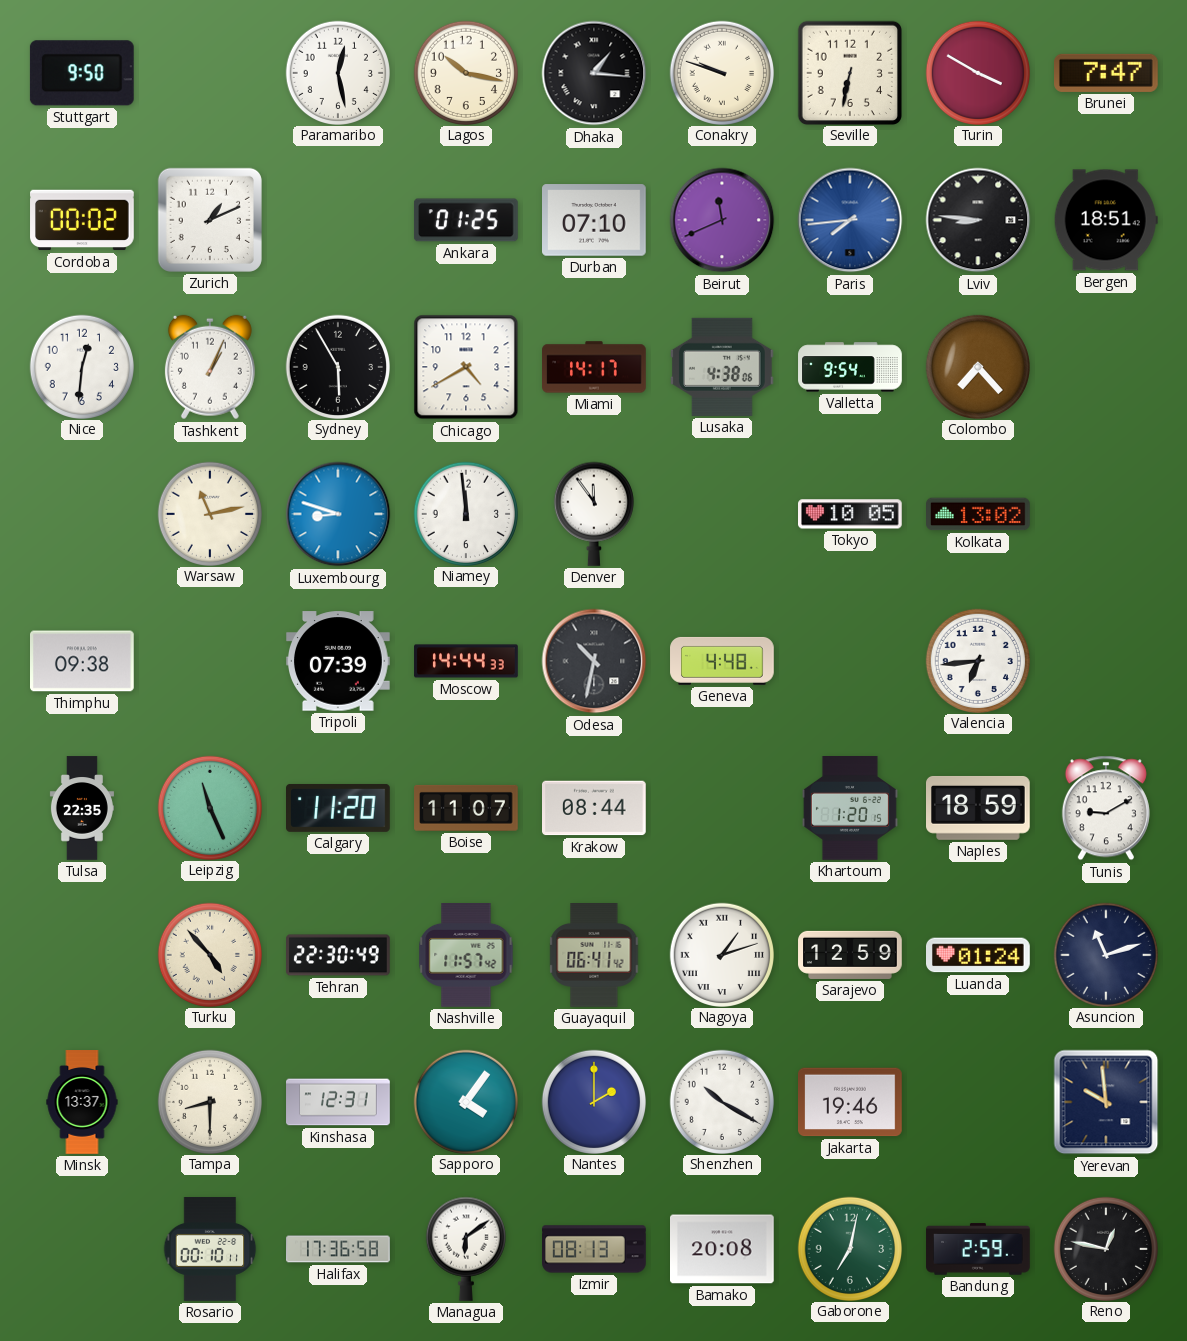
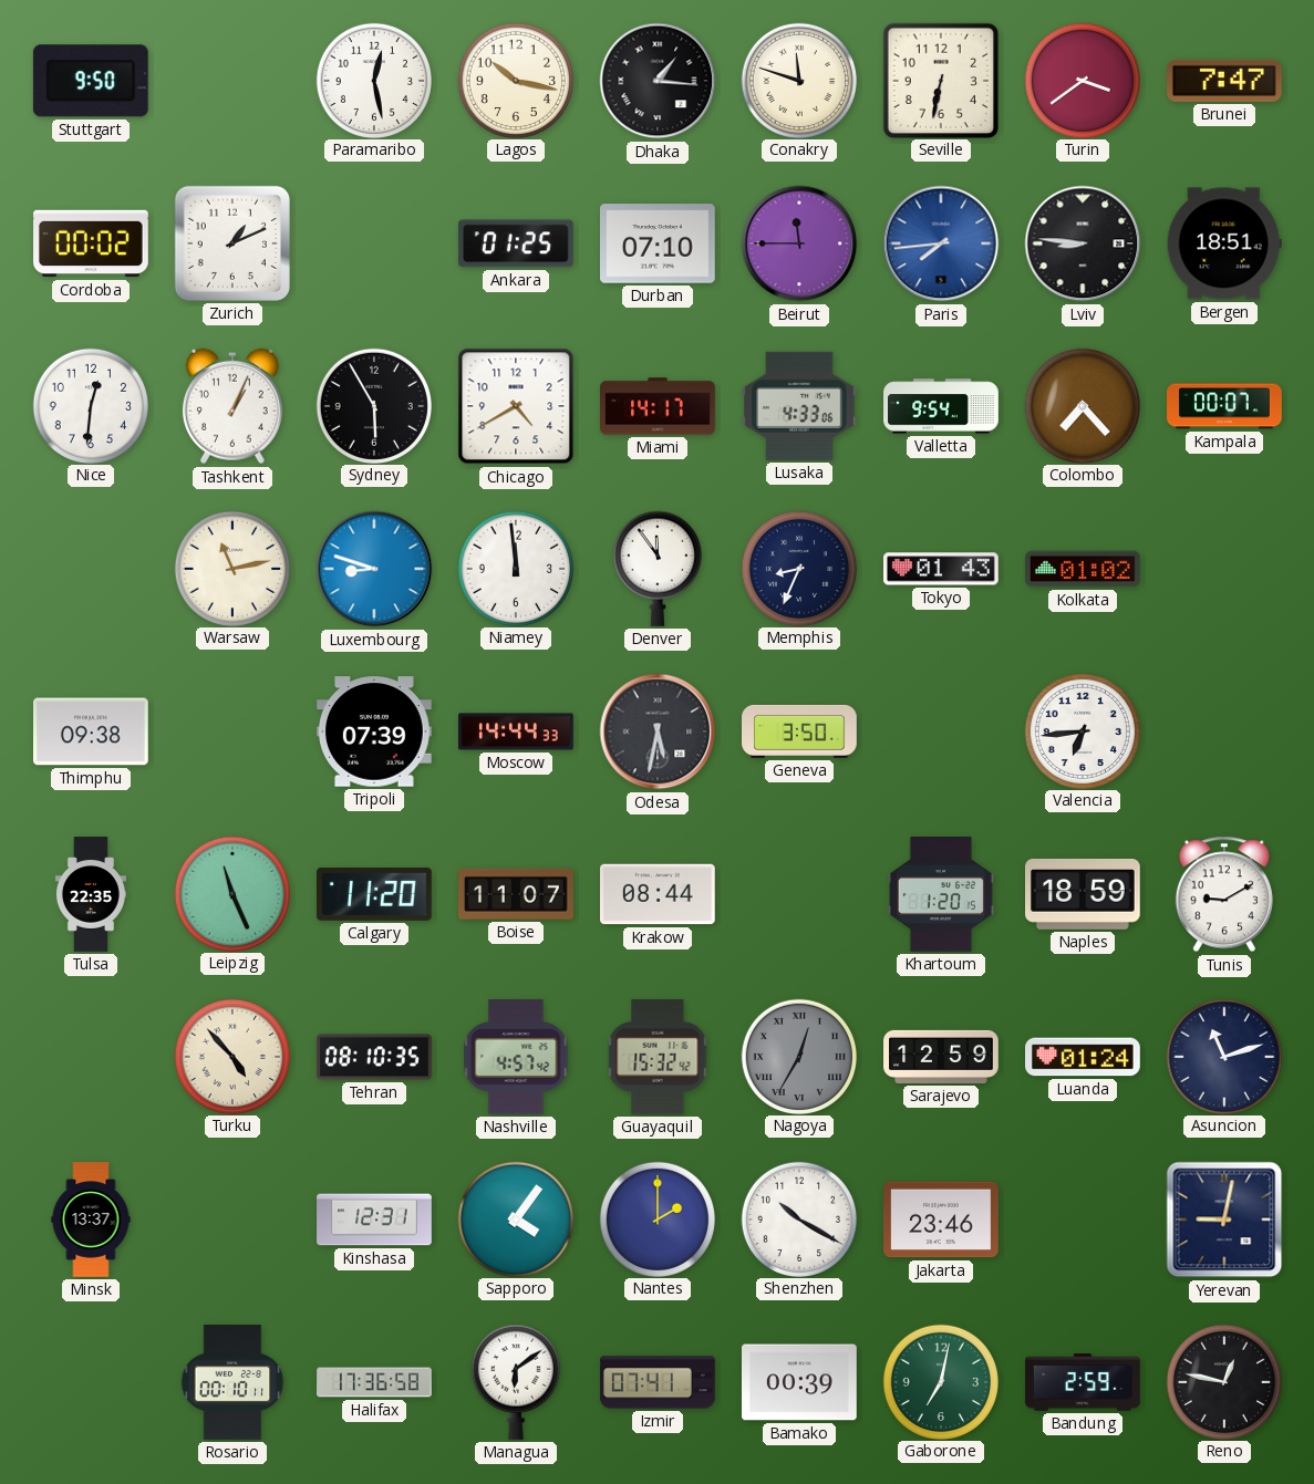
Conakry: 9:48 -> 11:48
Turin: 3:50 -> 3:39
Beirut: 11:41 -> 11:45
Lusaka: 4:38 -> 4:33
Kampala: none -> 00:07
Memphis: none -> 8:34
Tokyo: 10:05 -> 01:43
Kolkata: 13:02 -> 01:02
Odesa: 10:32 -> 5:32
Geneva: 4:48 -> 3:50
Tehran: 22:30 -> 08:10
Nashville: 11:57 -> 4:57
Guayaquil: 06:41 -> 15:32
Nagoya: 1:12 -> 12:35
Nagoya dial: white -> grey
Tampa: 8:30 -> none
Jakarta: 19:46 -> 23:46
Yerevan: 9:59 -> 9:02
Izmir: 08:13 -> 07:41
Bamako: 20:08 -> 00:39
